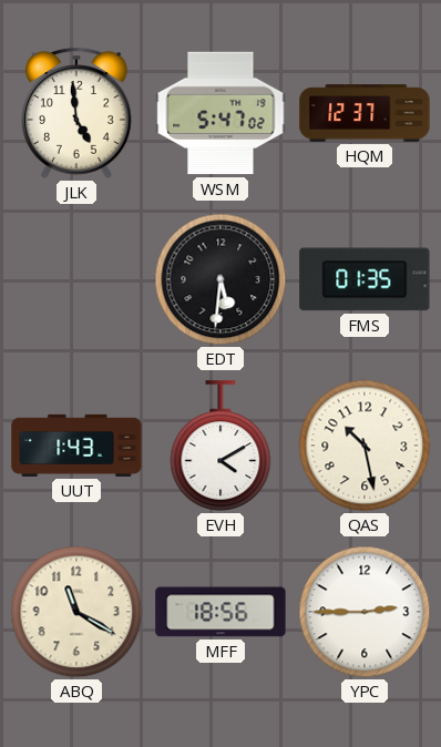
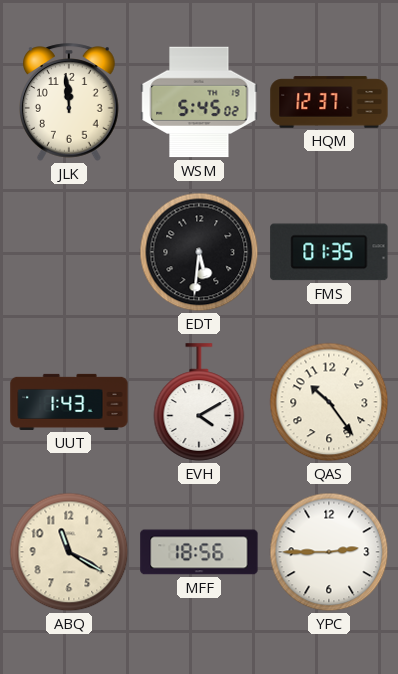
JLK: 4:59 -> 11:59
WSM: 5:47 -> 5:45
QAS: 10:28 -> 10:24
